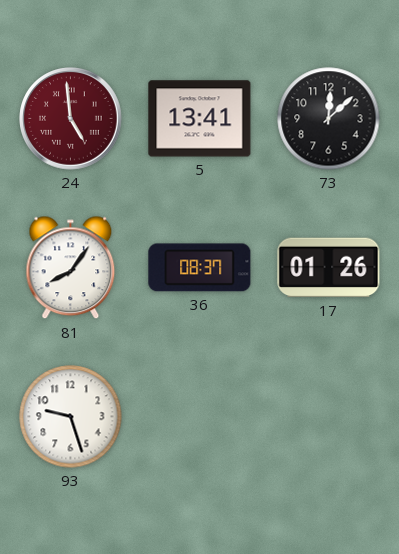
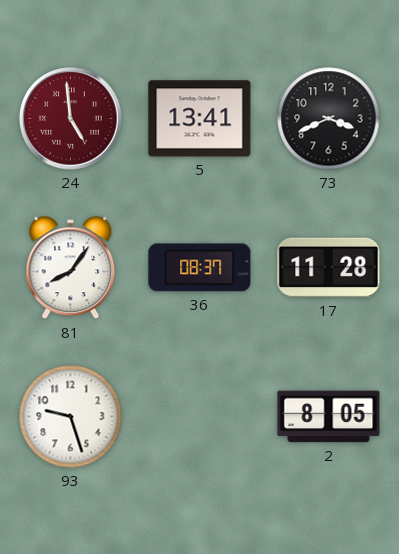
73: 12:08 -> 3:41
17: 01:26 -> 11:28
2: none -> 8:05
